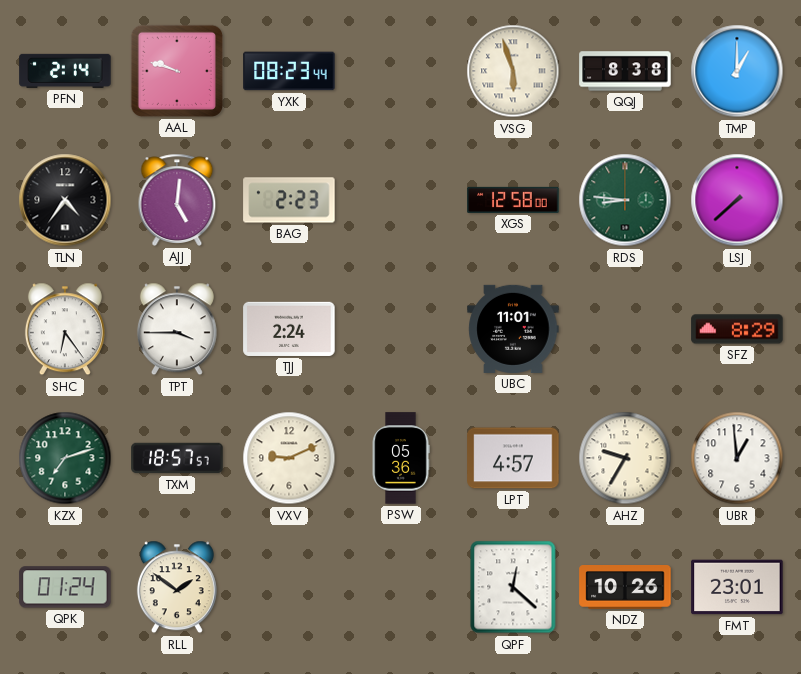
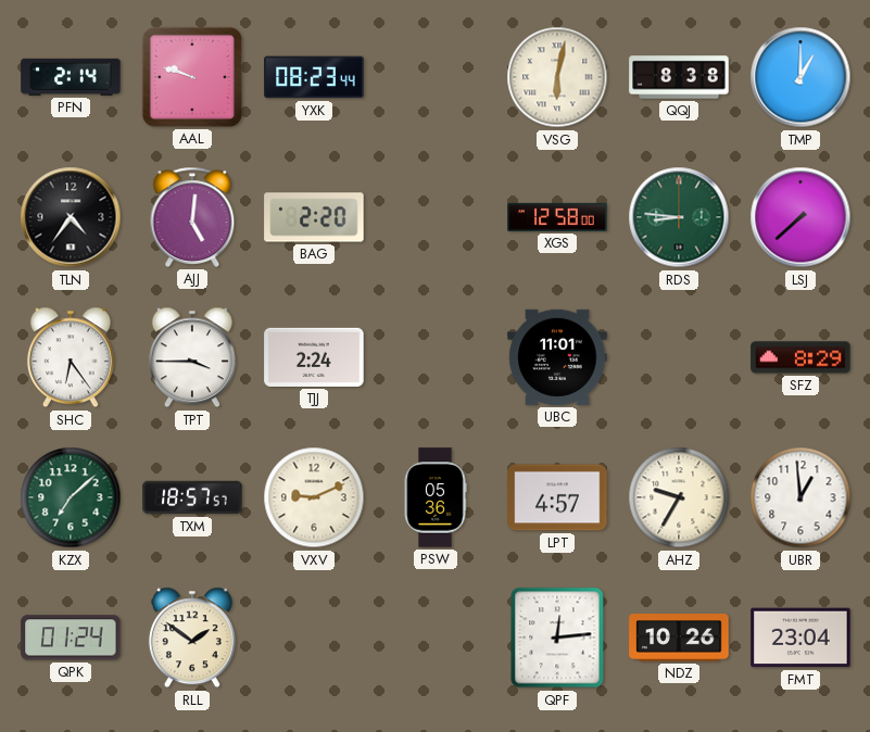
VSG: 5:57 -> 6:02
BAG: 2:23 -> 2:20
KZX: 7:12 -> 7:08
QPF: 12:22 -> 12:14
FMT: 23:01 -> 23:04
